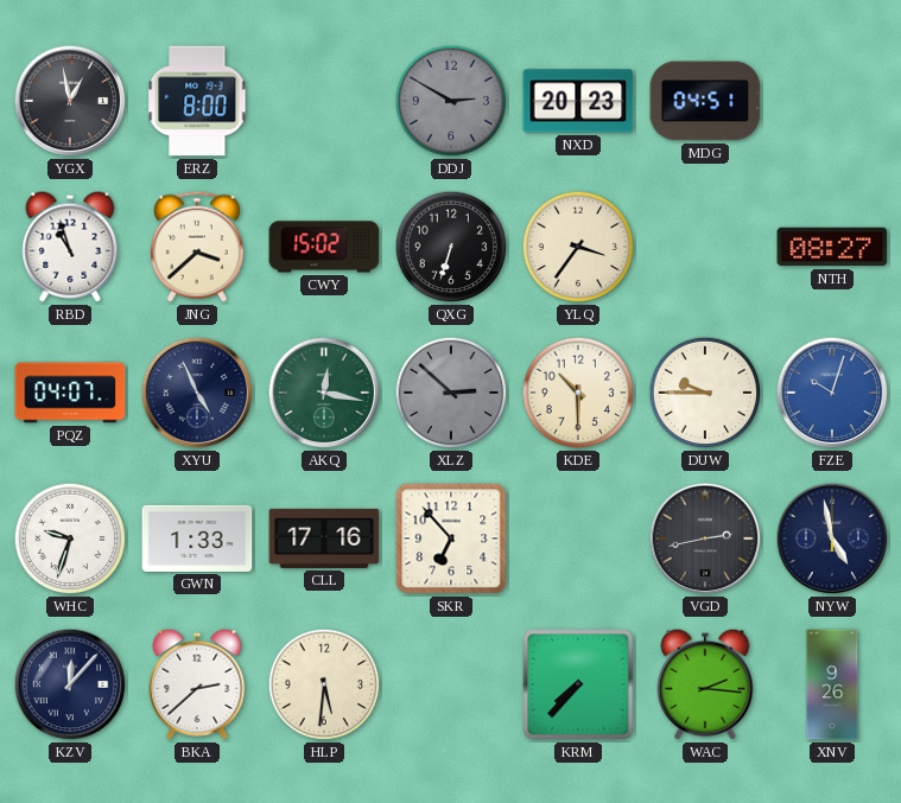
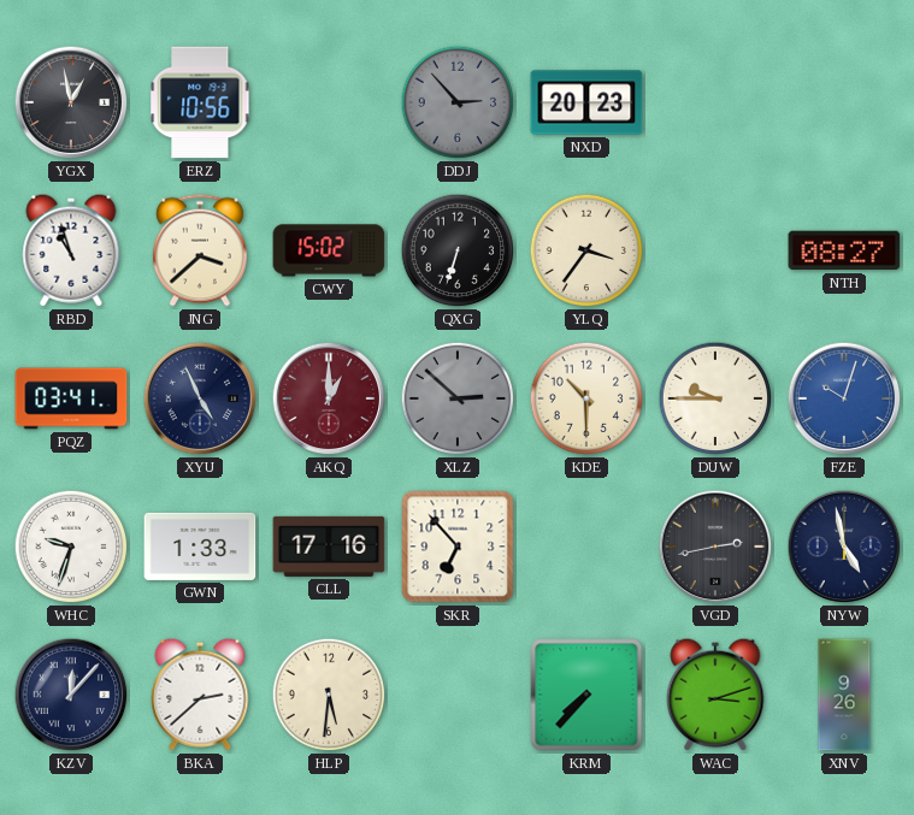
ERZ: 8:00 -> 10:56
DDJ: 2:50 -> 2:53
MDG: 04:51 -> none
PQZ: 04:07 -> 03:41
AKQ: 12:17 -> 1:00
AKQ dial: green -> burgundy
WAC: 2:16 -> 3:12
